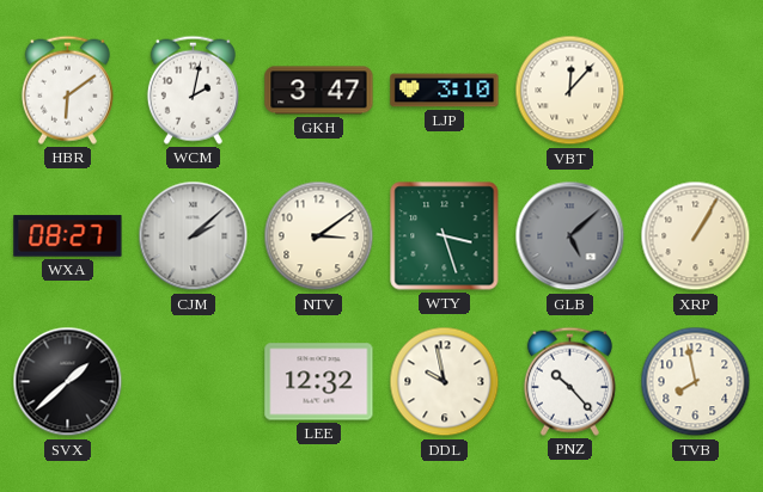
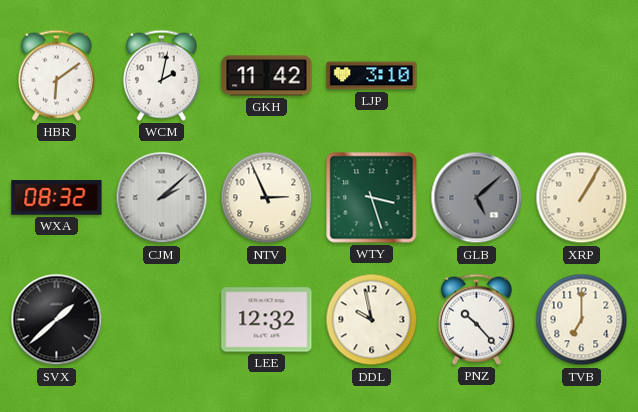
GKH: 3:47 -> 11:42
VBT: 12:07 -> none
WXA: 08:27 -> 08:32
NTV: 3:09 -> 2:56
TVB: 7:58 -> 7:00
